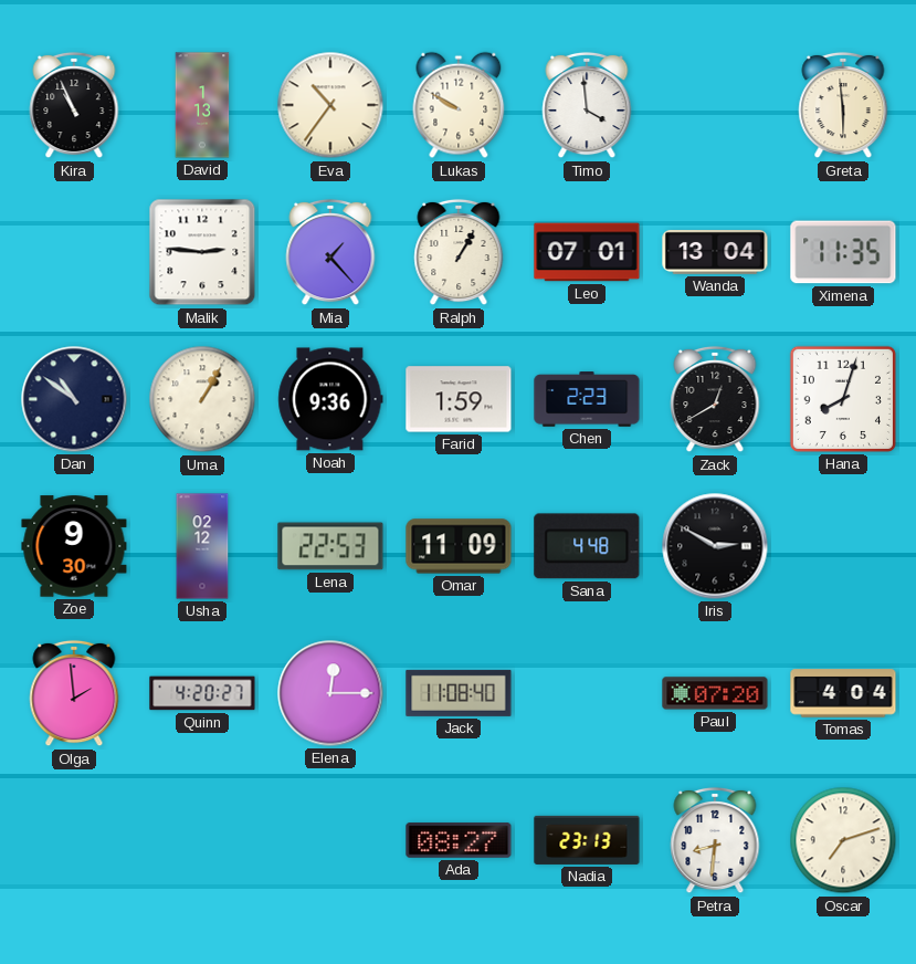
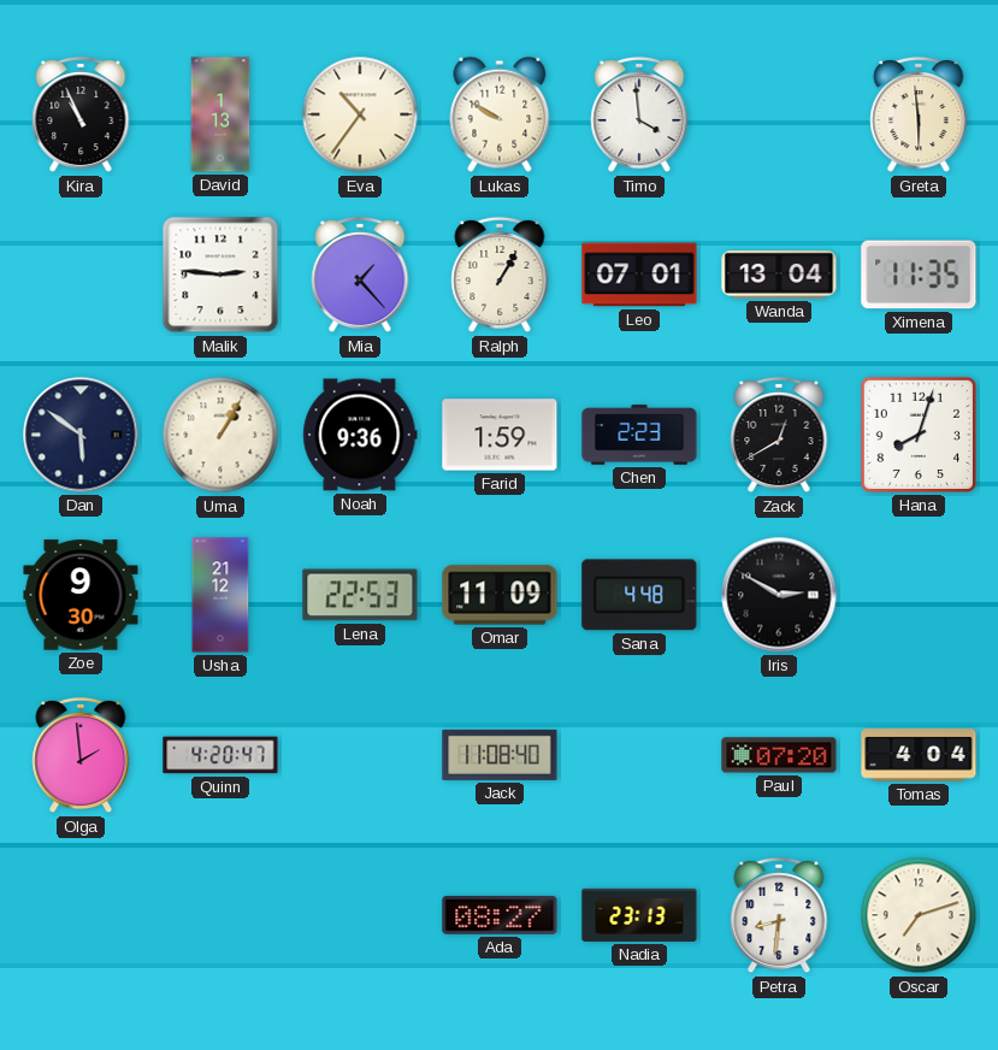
Dan: 10:51 -> 5:51
Usha: 02:12 -> 21:12
Quinn: 4:20:27 -> 4:20:47
Elena: 12:15 -> none
